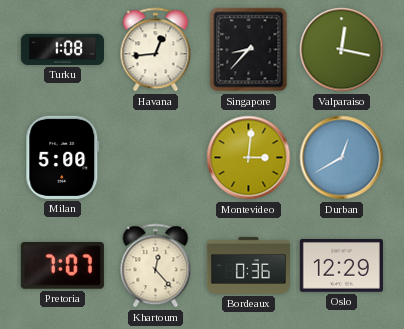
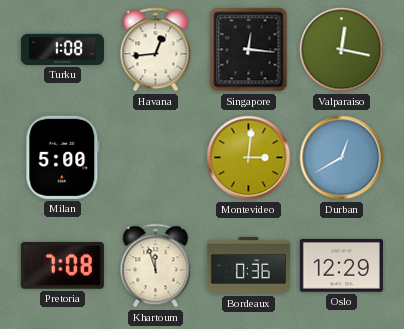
Singapore: 8:37 -> 12:16
Pretoria: 7:07 -> 7:08
Khartoum: 12:23 -> 11:57
